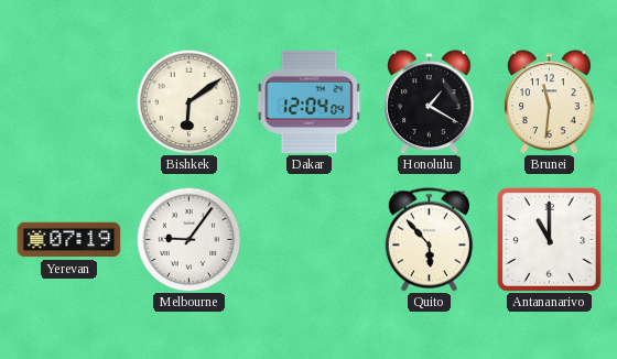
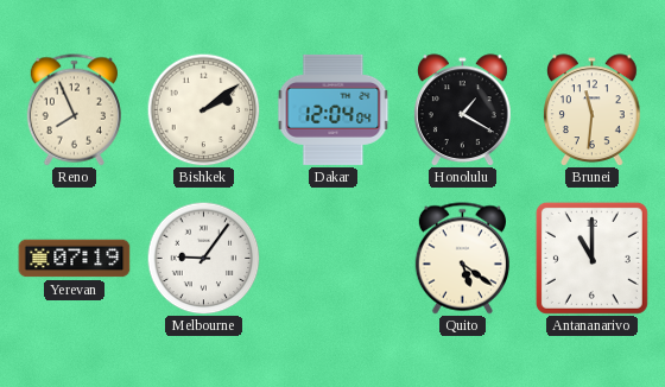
Reno: none -> 7:56
Bishkek: 6:09 -> 2:09
Quito: 5:53 -> 5:21
